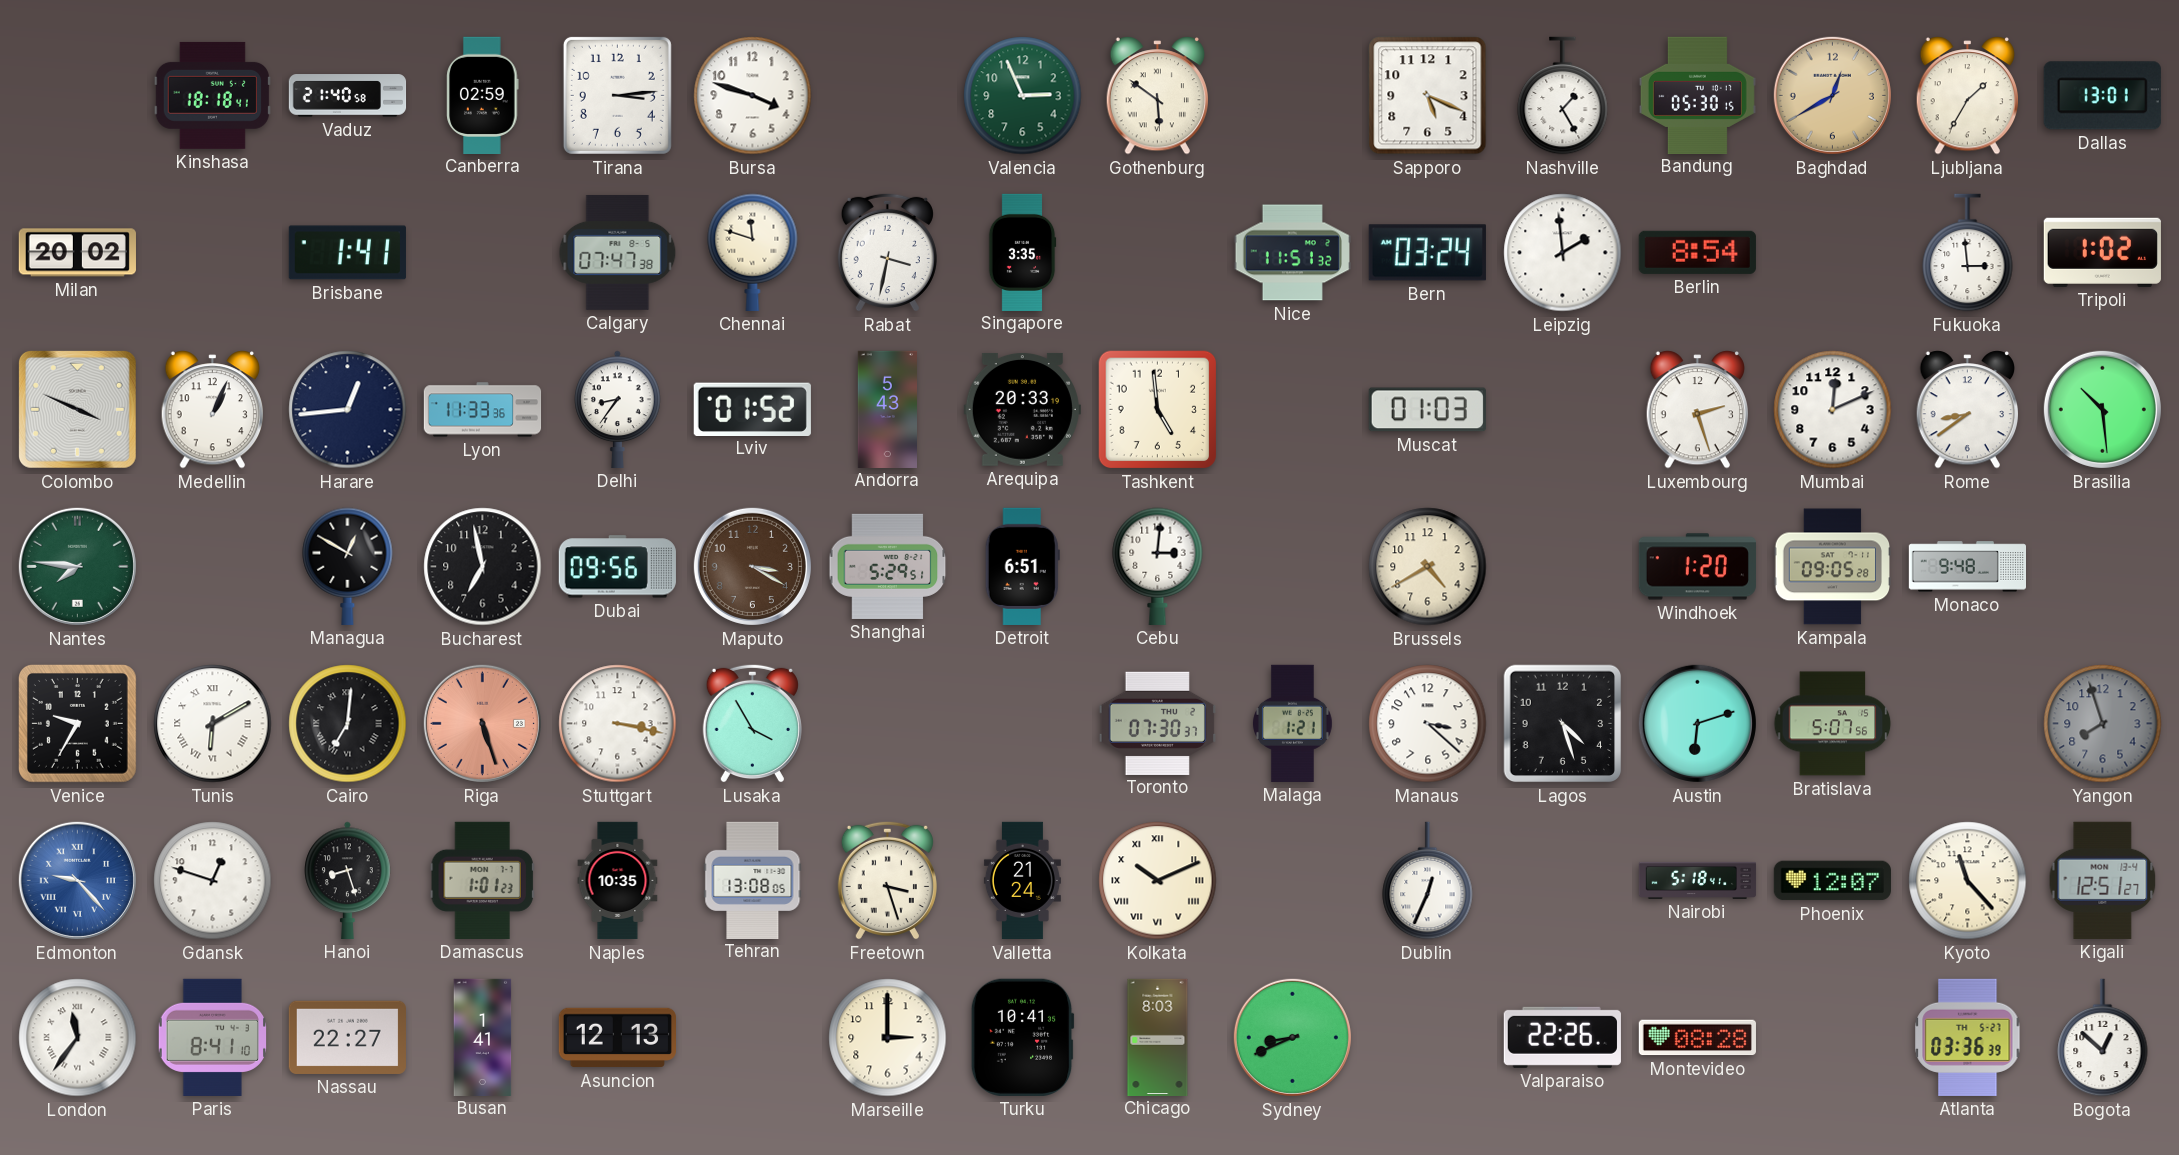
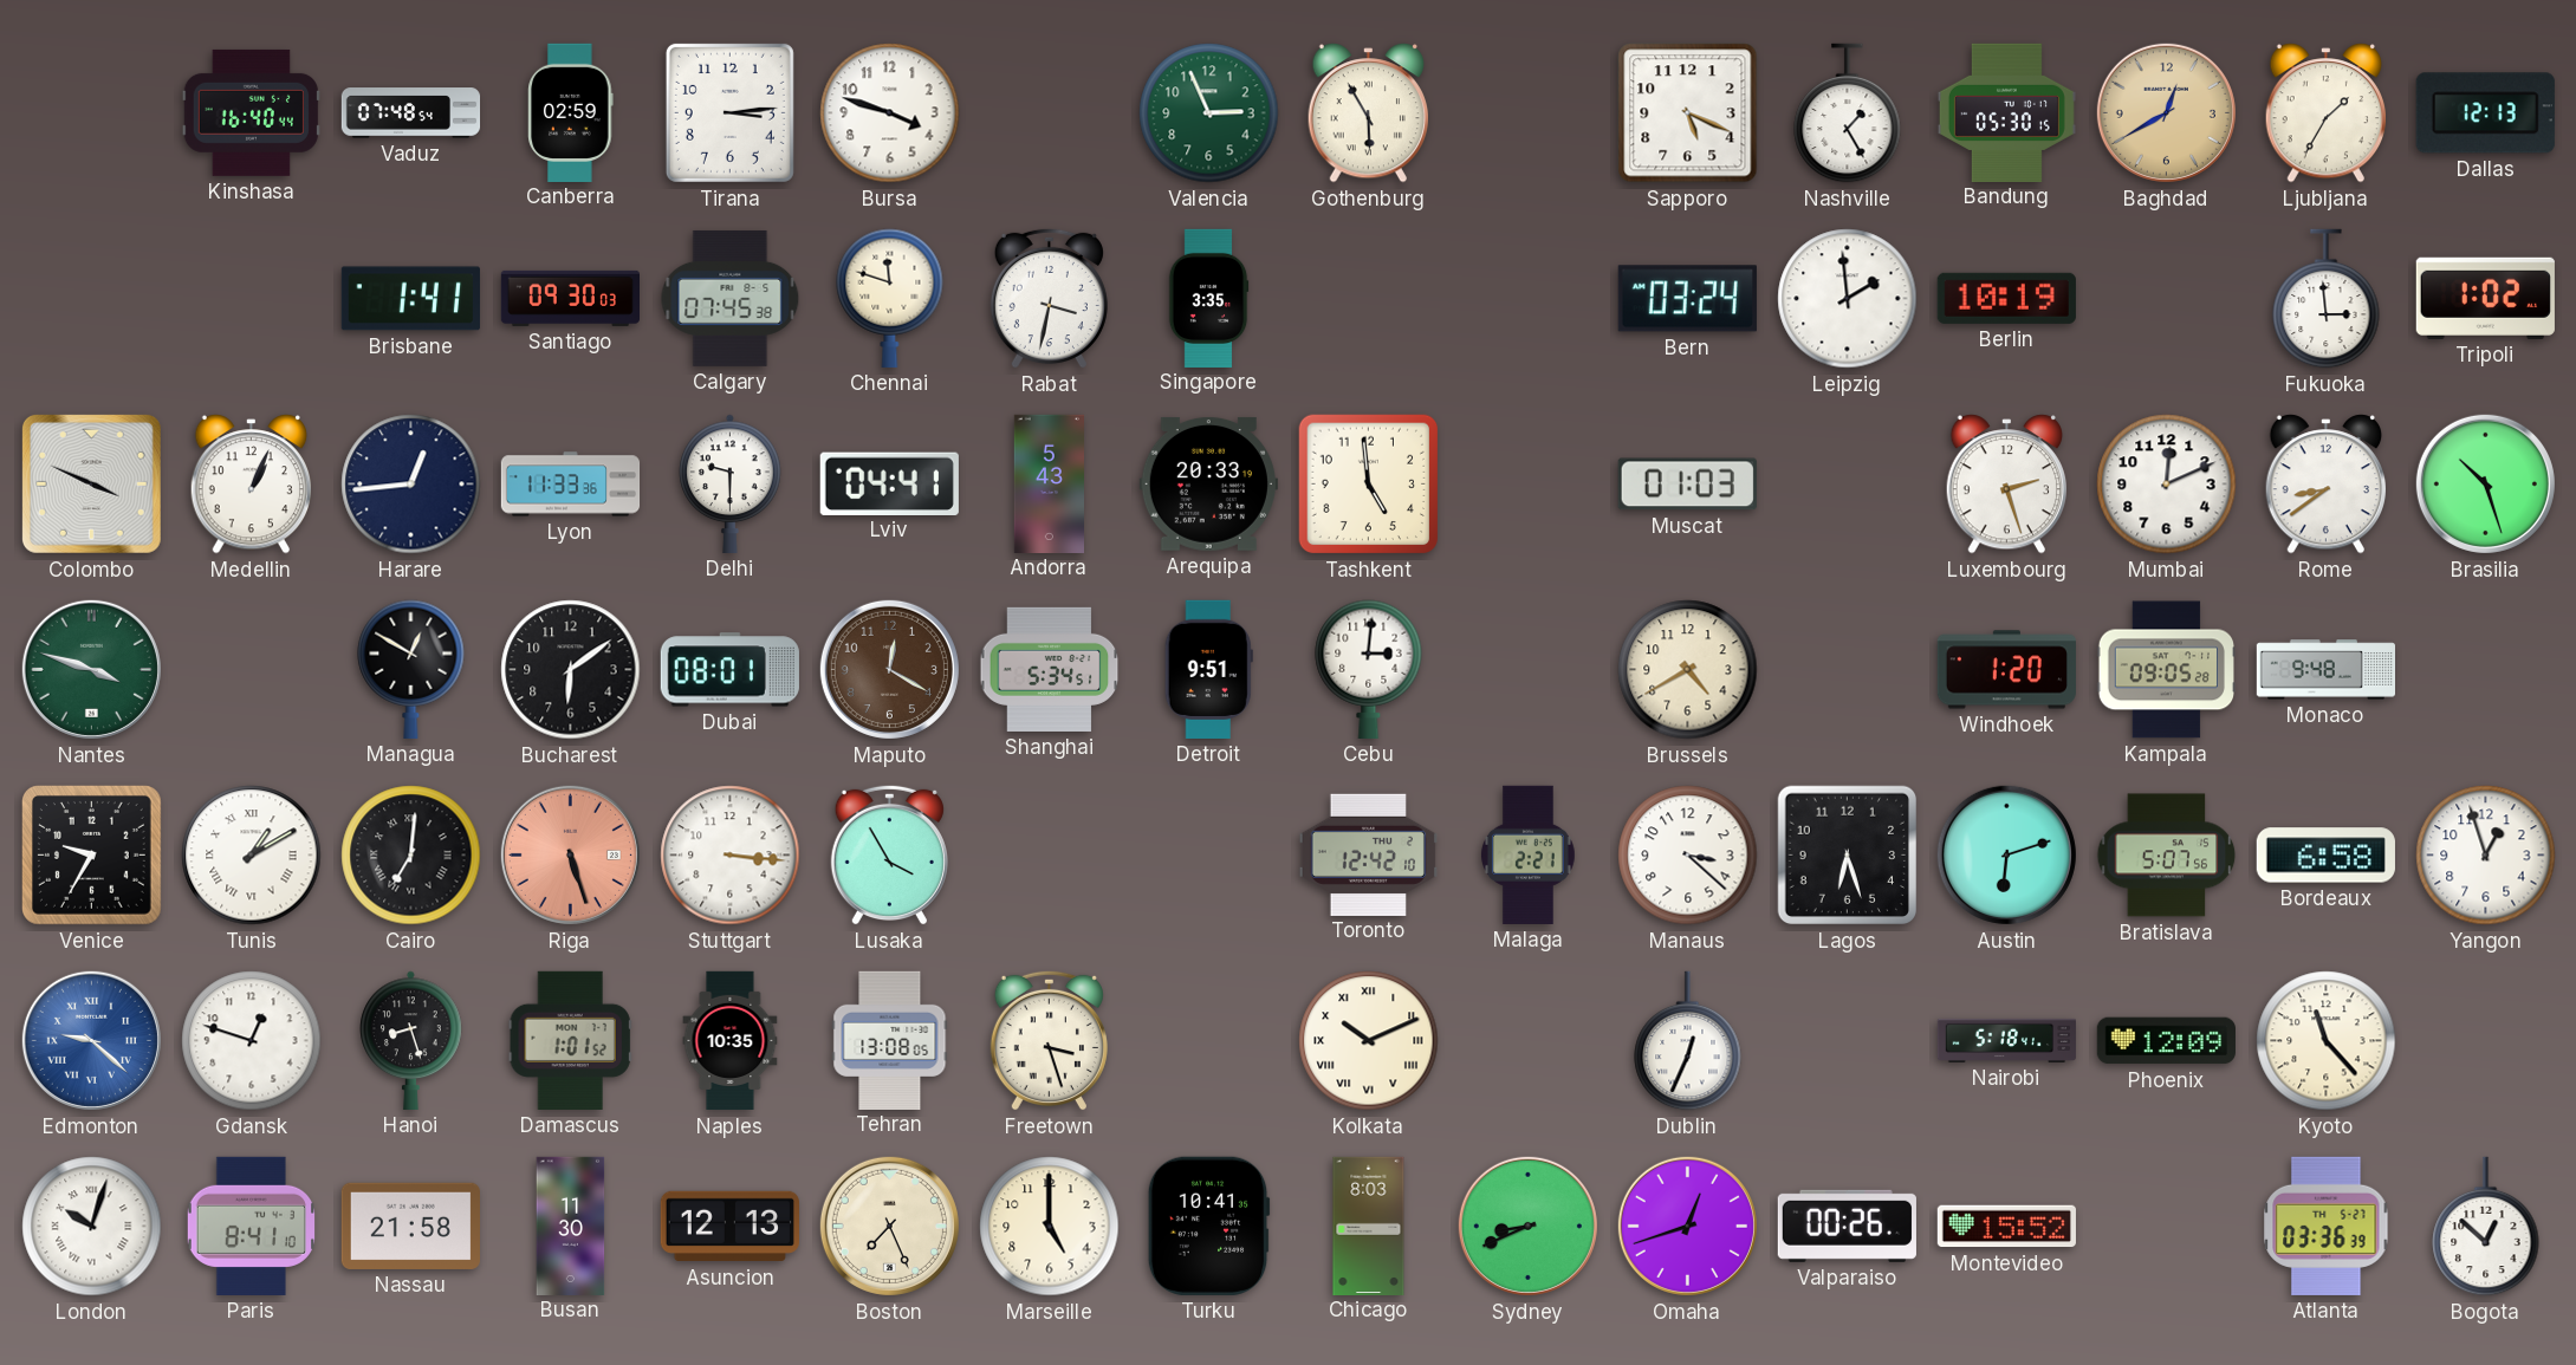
Kinshasa: 18:18 -> 16:40
Vaduz: 21:40 -> 07:48
Gothenburg: 5:51 -> 5:55
Dallas: 13:01 -> 12:13
Milan: 20:02 -> none
Santiago: none -> 09:30
Calgary: 07:47 -> 07:45
Nice: 11:51 -> none
Berlin: 8:54 -> 10:19
Delhi: 8:36 -> 9:30
Lviv: 01:52 -> 04:41
Brasilia: 10:29 -> 10:27
Nantes: 7:46 -> 3:48
Bucharest: 6:58 -> 6:09
Dubai: 09:56 -> 08:01
Maputo: 3:20 -> 12:20
Shanghai: 5:29 -> 5:34
Detroit: 6:51 -> 9:51
Tunis: 6:10 -> 1:10
Stuttgart: 3:17 -> 3:16
Toronto: 07:30 -> 12:42
Malaga: 1:21 -> 2:21
Lagos: 4:27 -> 6:27
Bordeaux: none -> 6:58
Yangon: 7:57 -> 12:57
Yangon dial: grey -> white
Edmonton: 9:23 -> 9:22
Damascus: 1:01:23 -> 1:01:52
Valletta: 21:24 -> none
Phoenix: 12:07 -> 12:09
Kigali: 12:51 -> none
London: 11:36 -> 10:03
Nassau: 22:27 -> 21:58
Busan: 1:41 -> 11:30
Boston: none -> 7:26
Marseille: 3:00 -> 5:00
Omaha: none -> 12:42
Valparaiso: 22:26 -> 00:26
Montevideo: 08:28 -> 15:52
